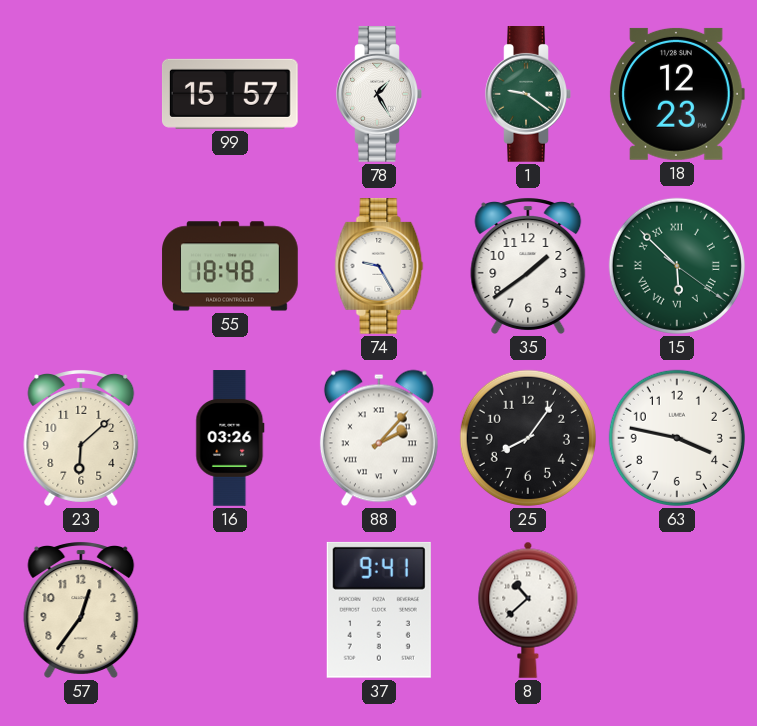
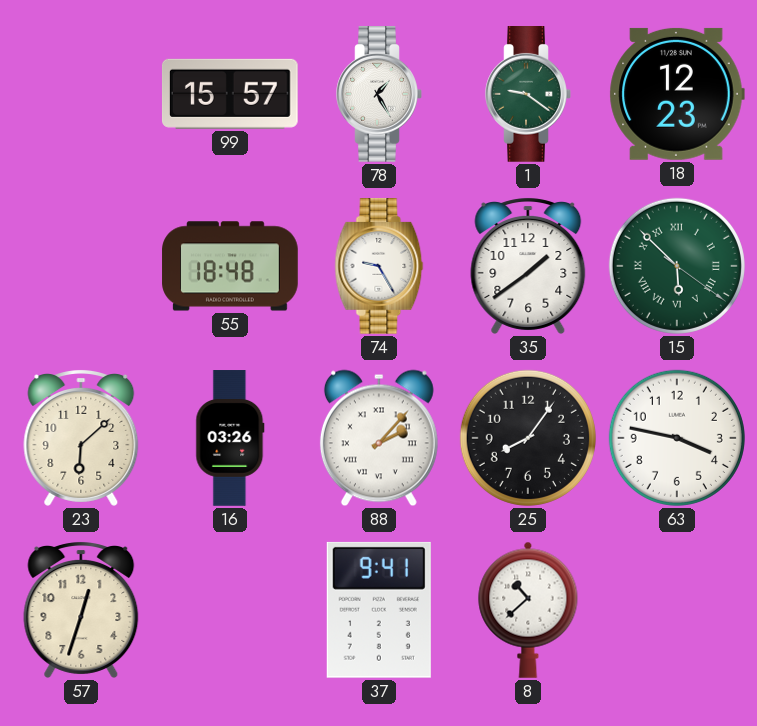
57: 12:36 -> 12:33
